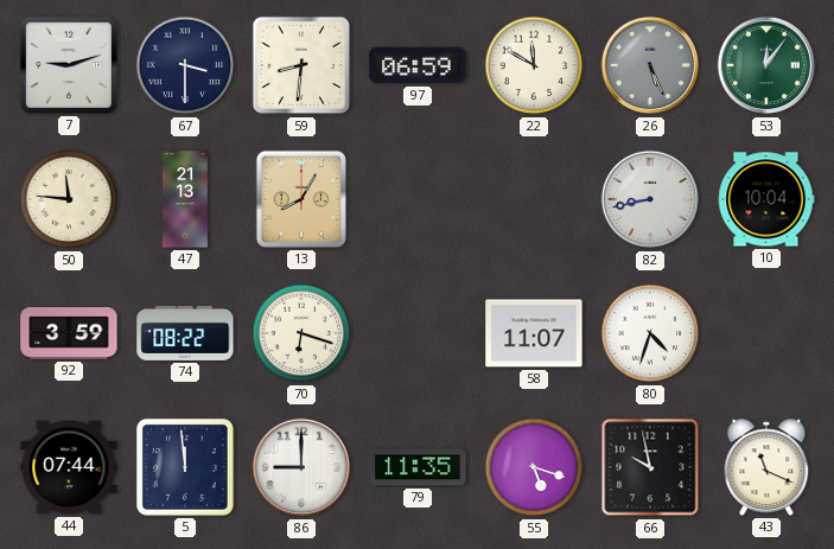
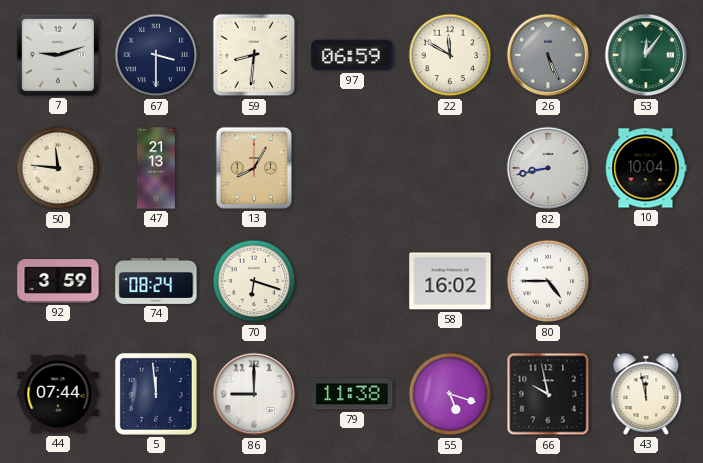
74: 08:22 -> 08:24
58: 11:07 -> 16:02
80: 4:33 -> 4:45
79: 11:35 -> 11:38
43: 11:19 -> 11:58
